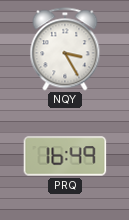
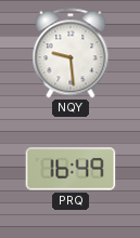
NQY: 3:25 -> 9:29
